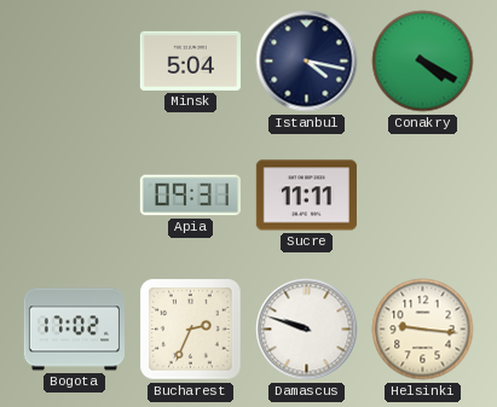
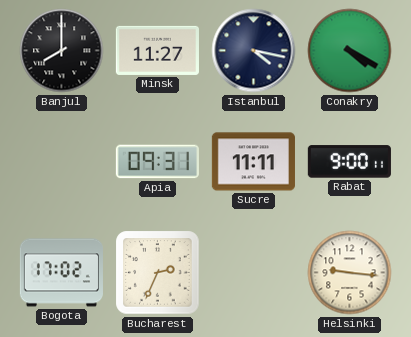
Banjul: none -> 8:00
Minsk: 5:04 -> 11:27
Rabat: none -> 9:00
Damascus: 9:48 -> none
